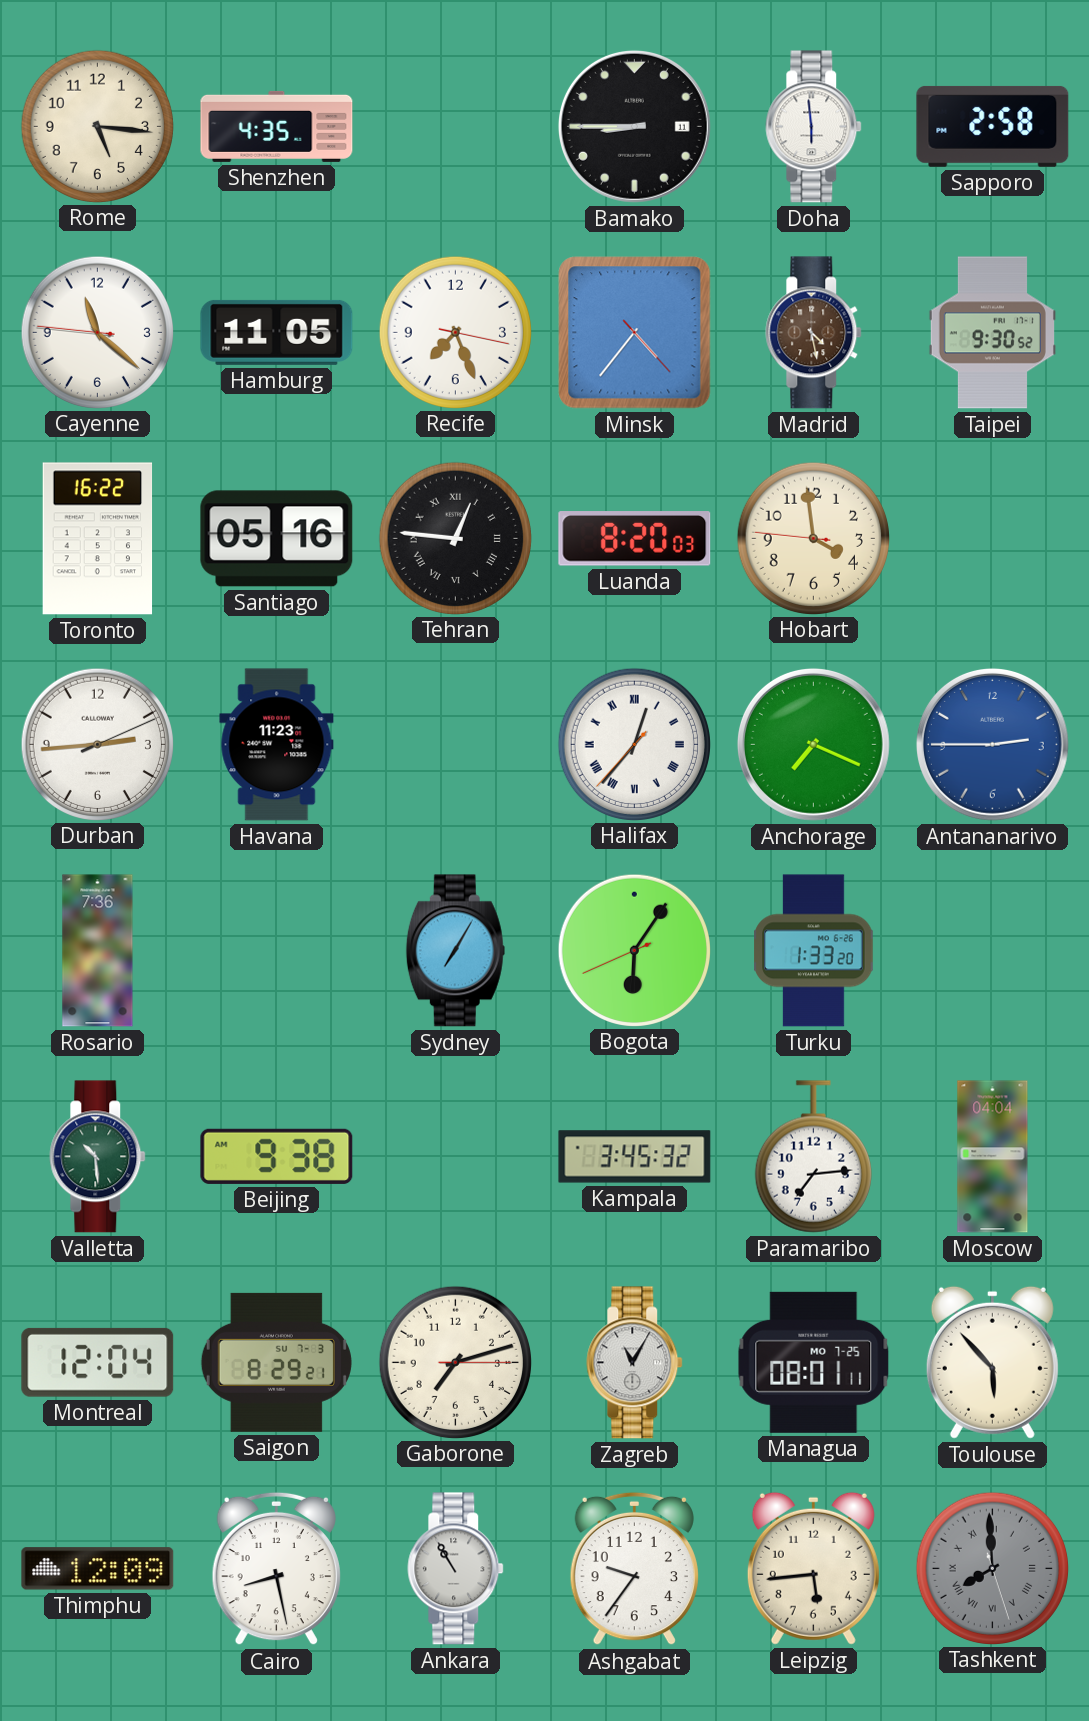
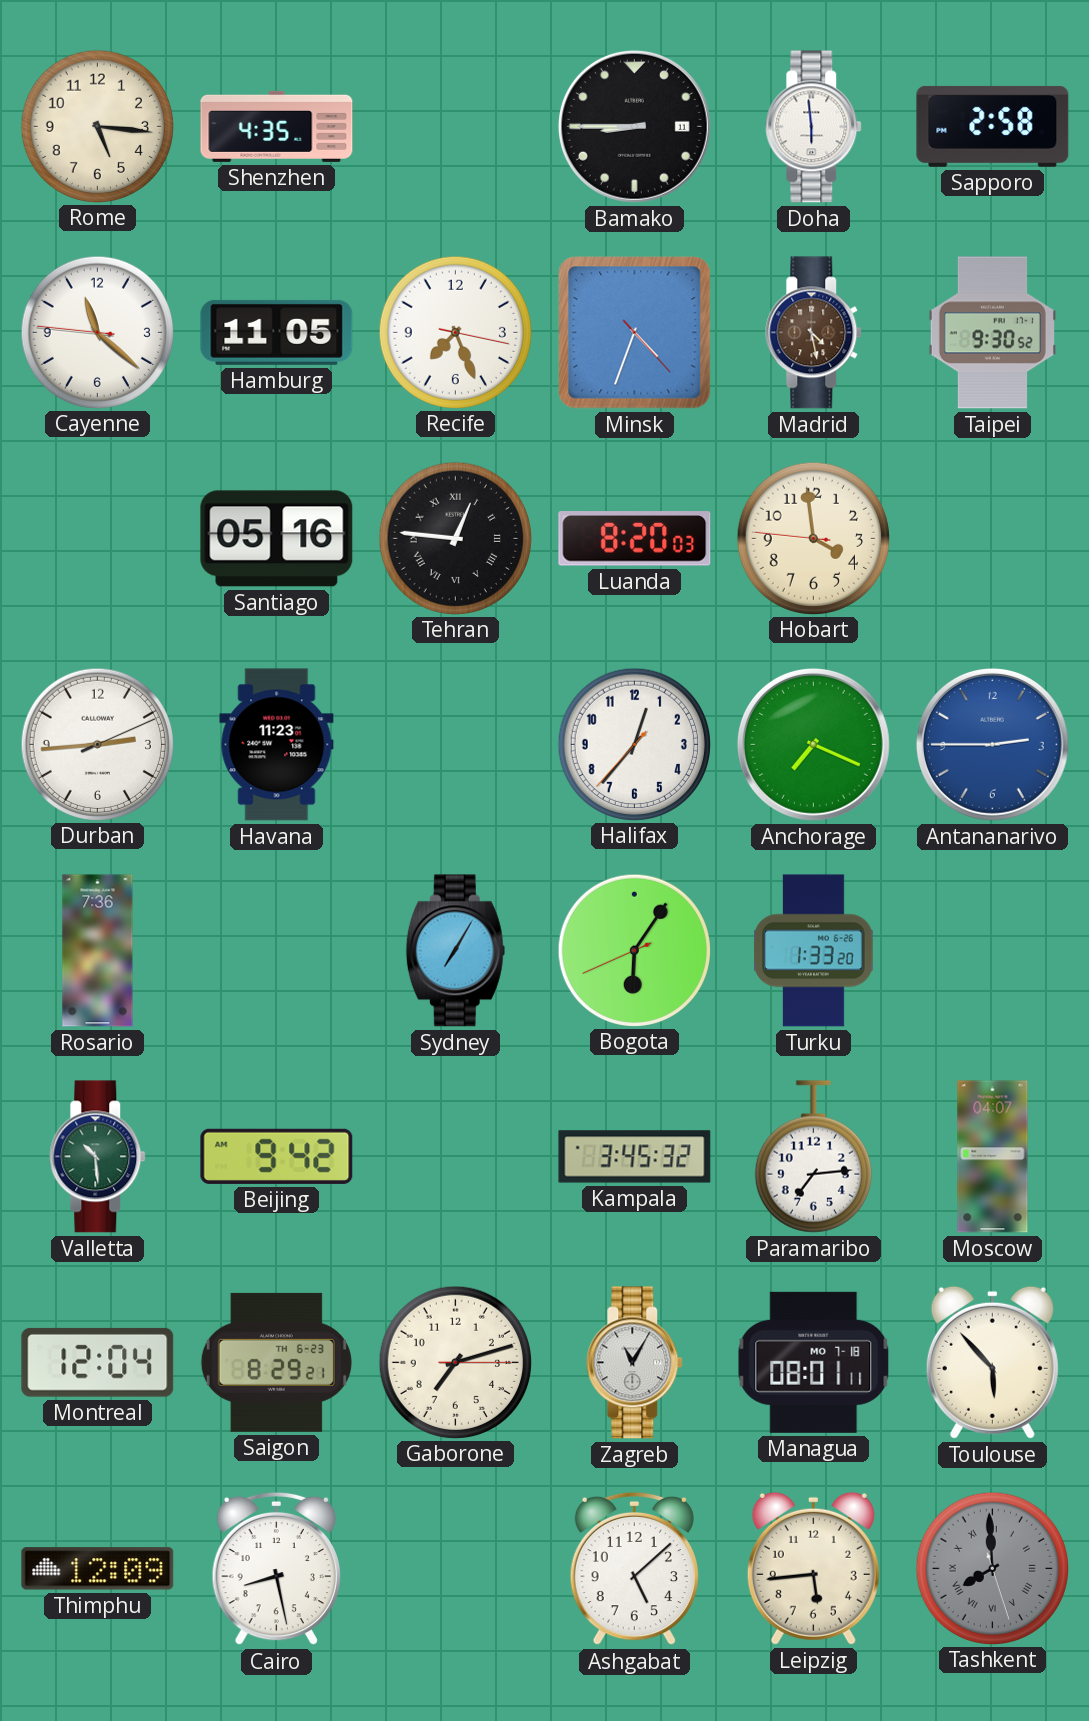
Minsk: 4:36 -> 4:33
Toronto: 16:22 -> none
Halifax numerals: Roman -> Arabic
Beijing: 9:38 -> 9:42
Moscow: 04:04 -> 04:07
Saigon date: SU 7-3 -> TH 6-23
Managua date: MO 7-25 -> MO 7-18
Ankara: 10:55 -> none
Ashgabat: 9:36 -> 5:08
